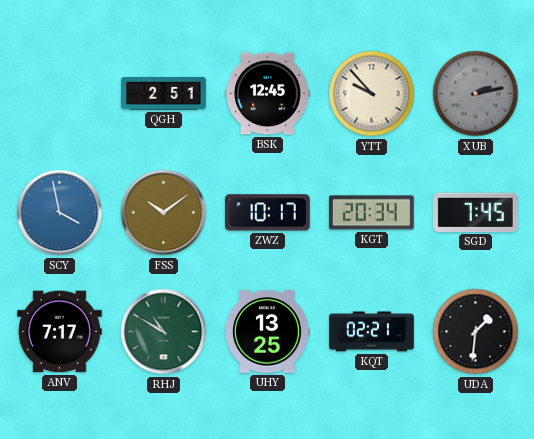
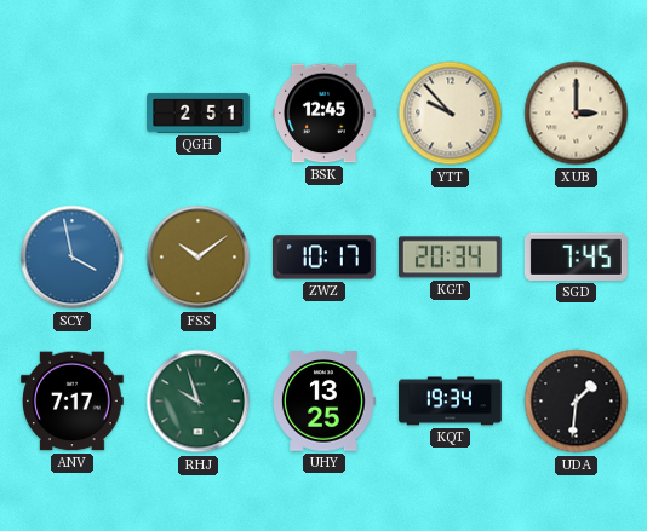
XUB: 2:13 -> 3:00
XUB dial: grey -> cream
RHJ: 10:50 -> 9:57
KQT: 02:21 -> 19:34
